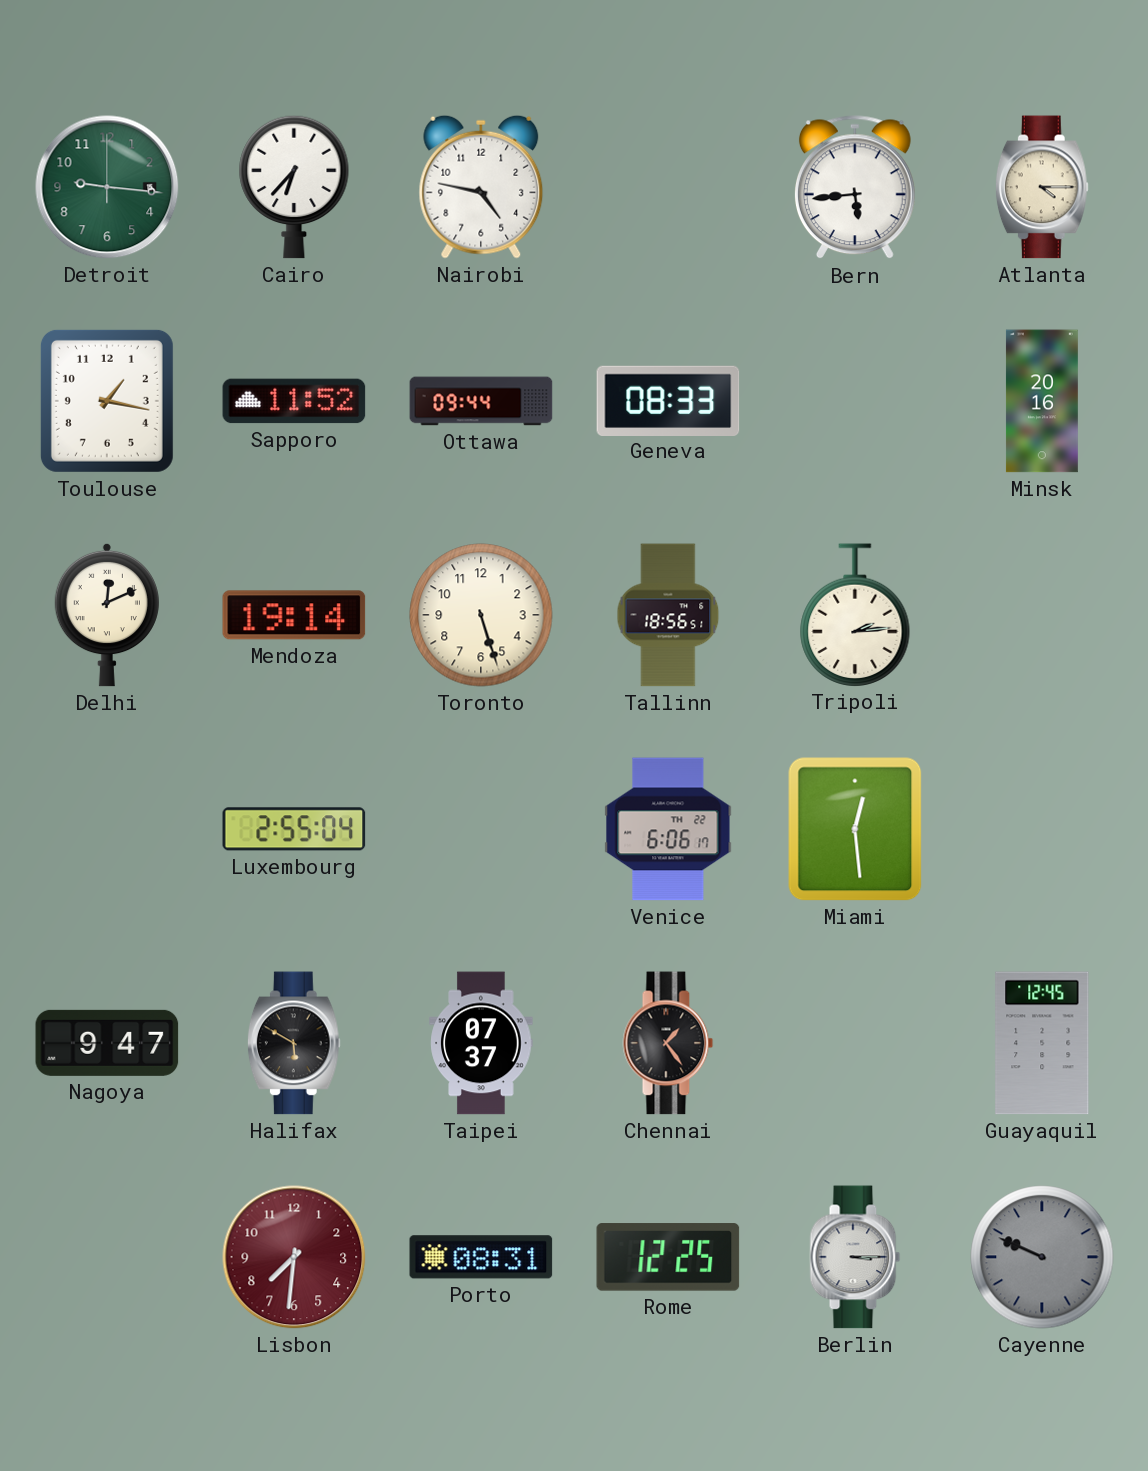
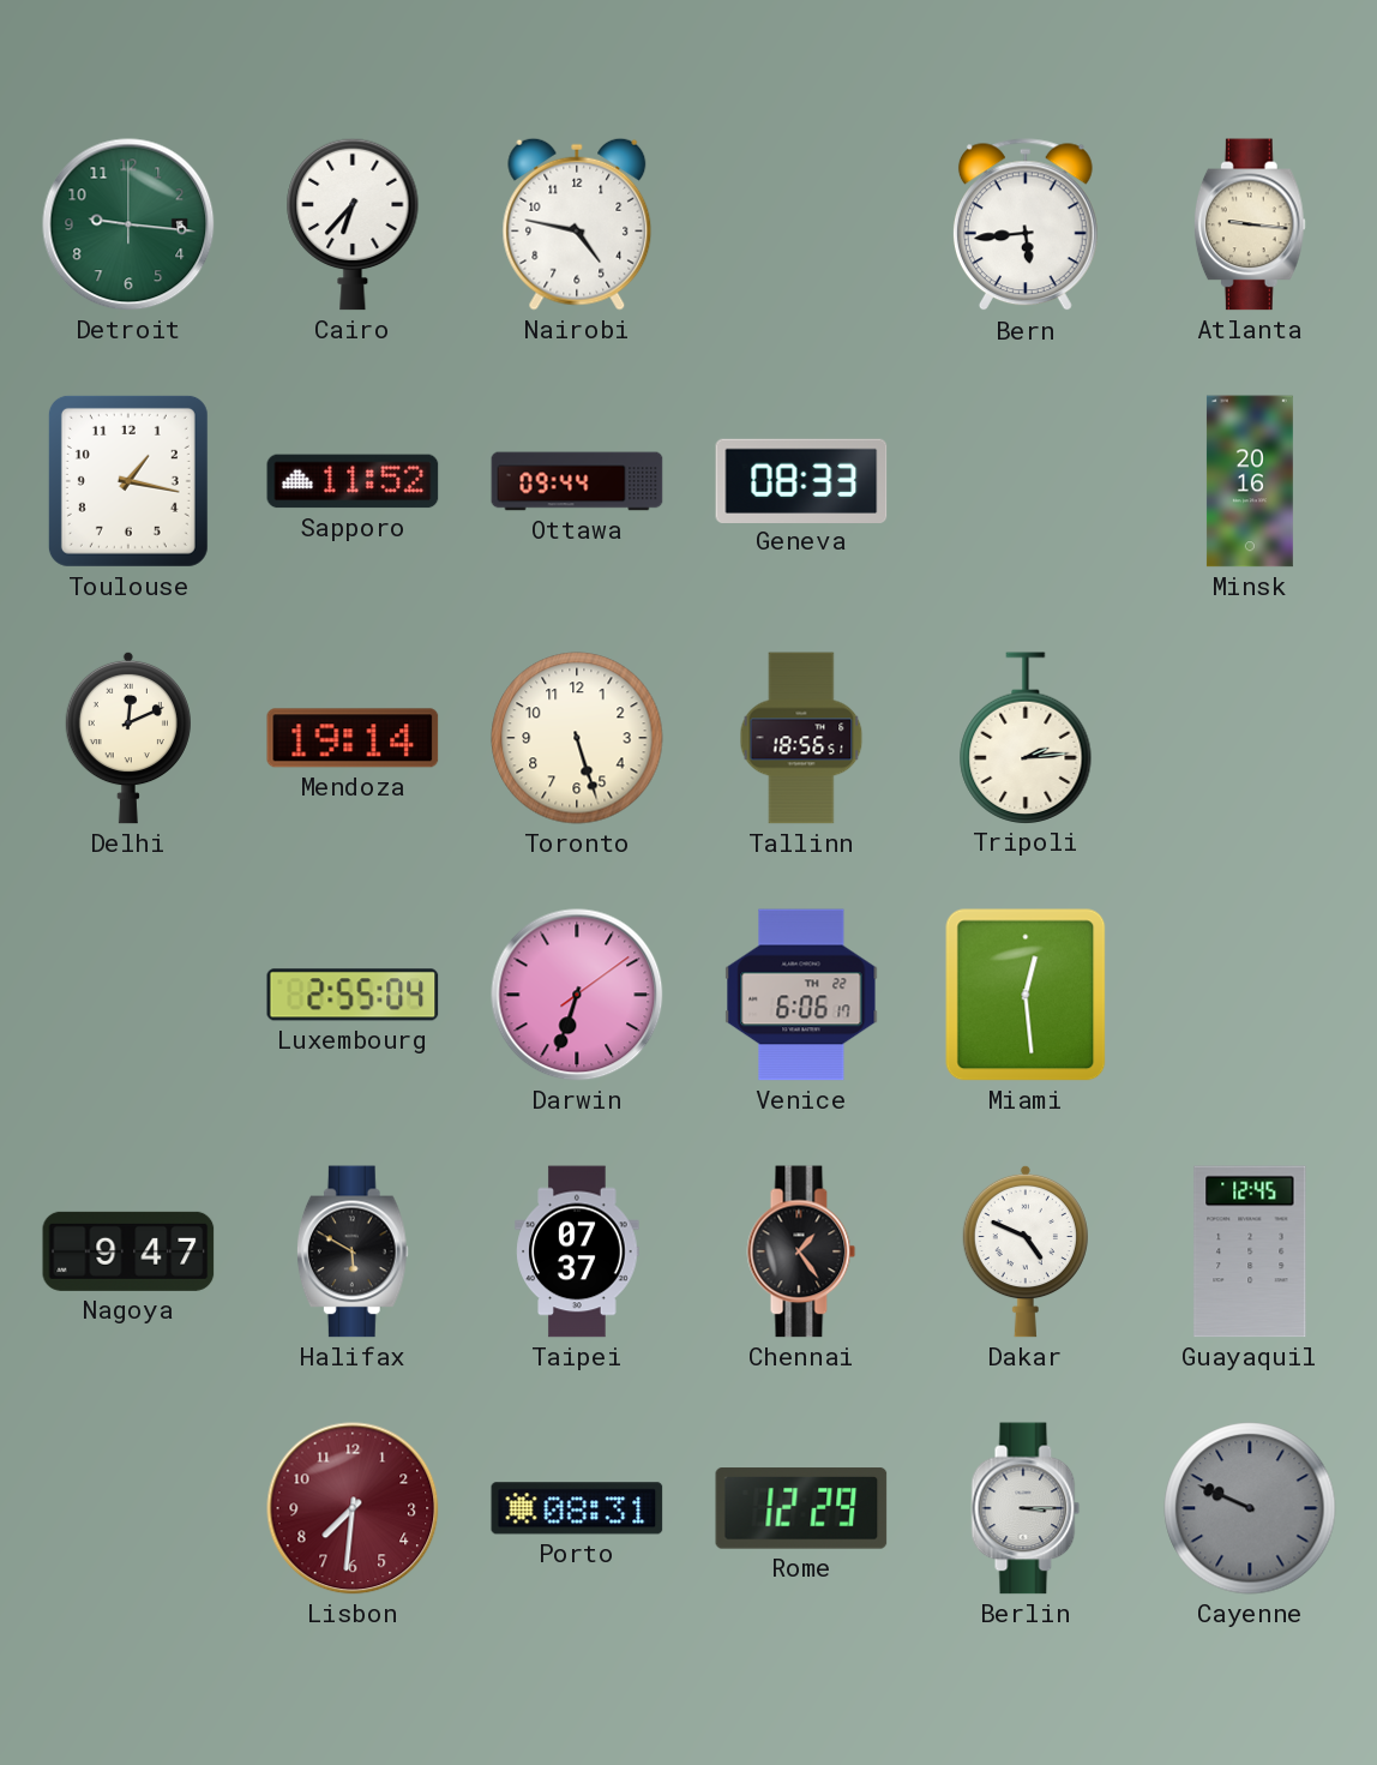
Atlanta: 4:15 -> 9:16
Darwin: none -> 6:33
Dakar: none -> 4:49
Rome: 12:25 -> 12:29
